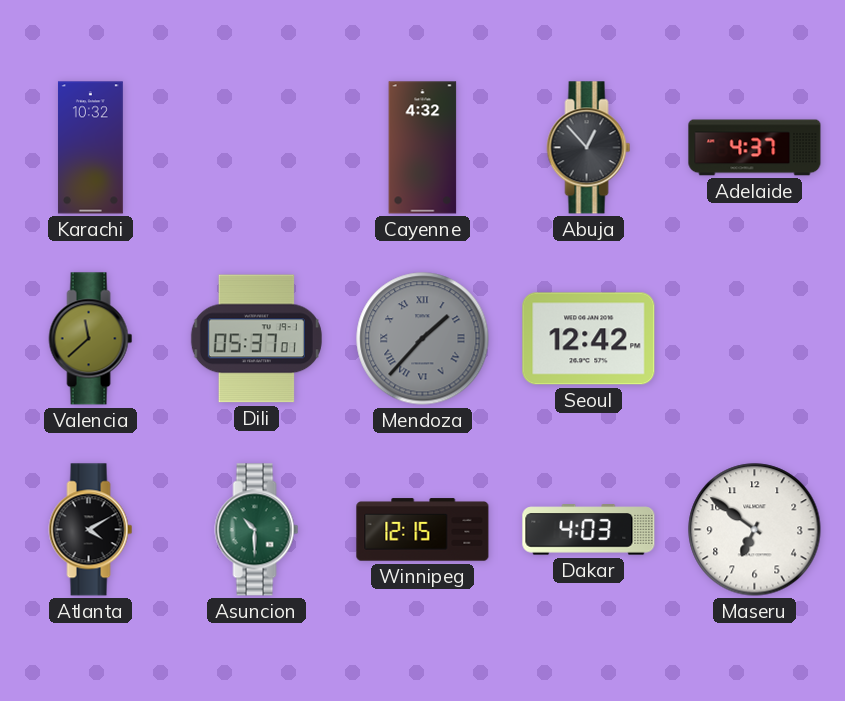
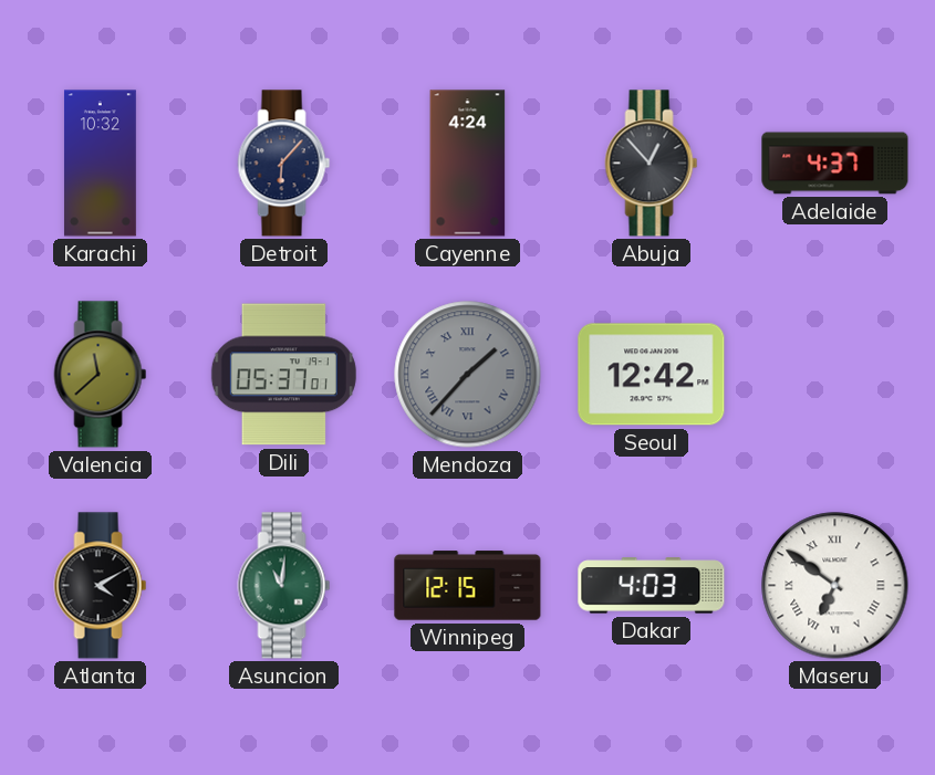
Detroit: none -> 6:07
Cayenne: 4:32 -> 4:24
Asuncion: 10:30 -> 11:01
Maseru numerals: Arabic -> Roman
